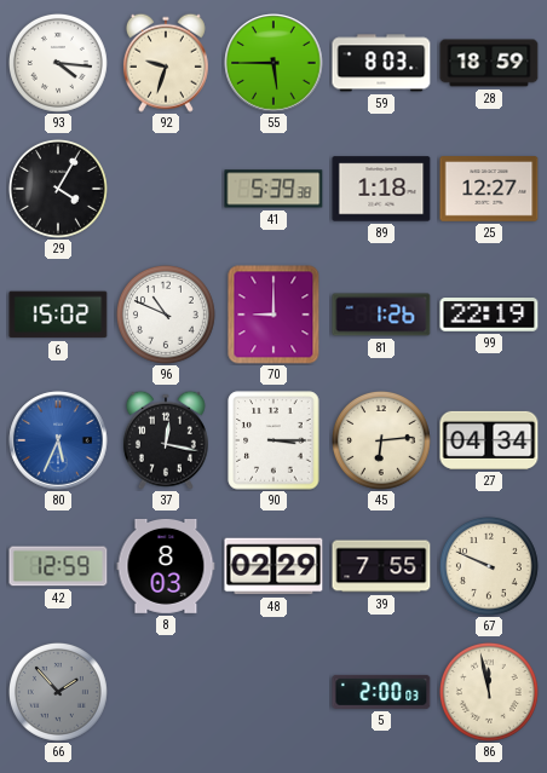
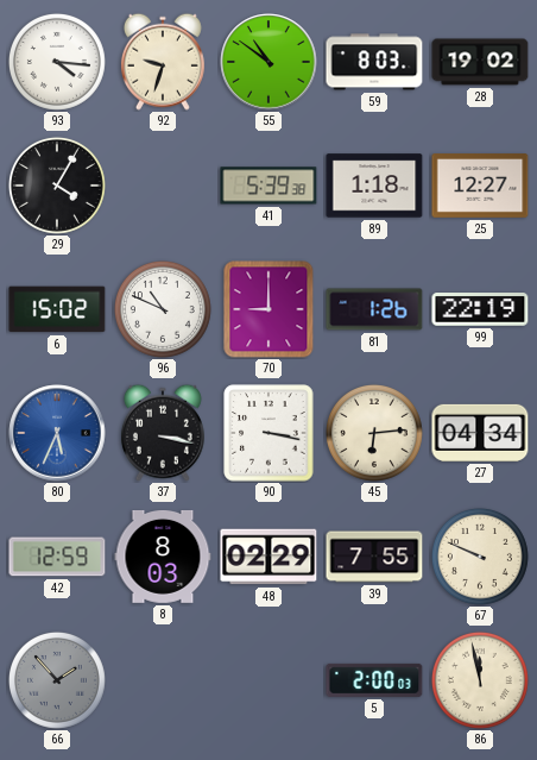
55: 5:45 -> 10:51
28: 18:59 -> 19:02
37: 12:17 -> 3:17
90: 3:15 -> 3:17
